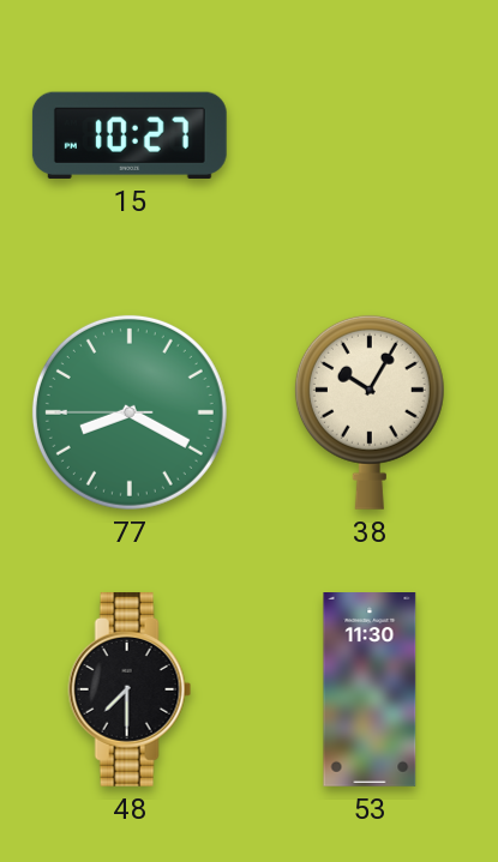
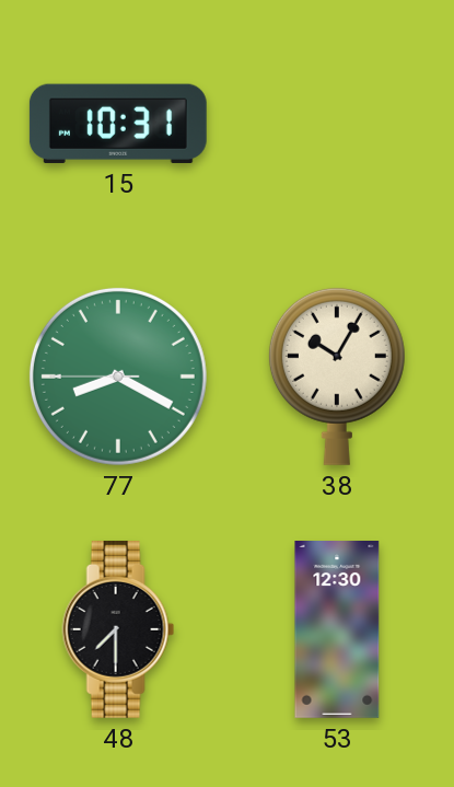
15: 10:27 -> 10:31
53: 11:30 -> 12:30
